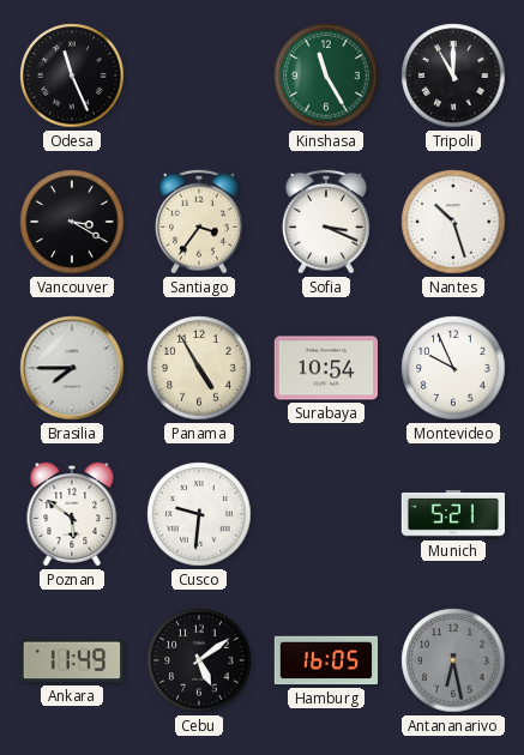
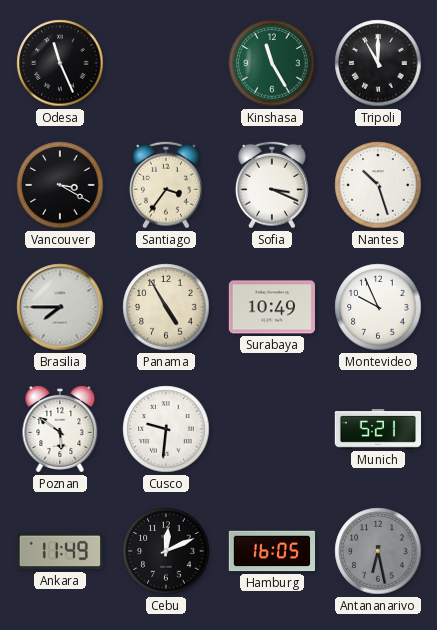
Surabaya: 10:54 -> 10:49
Cebu: 5:09 -> 12:11
